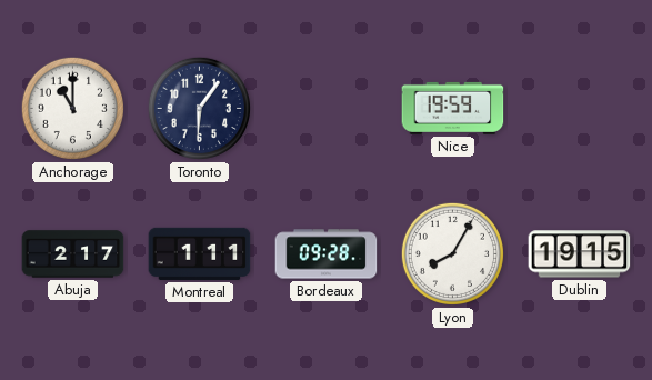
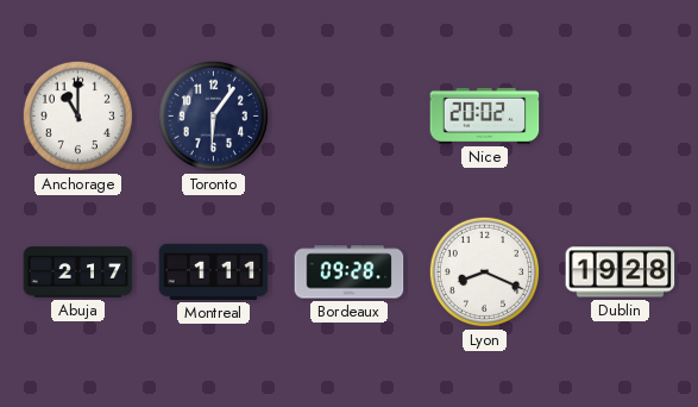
Nice: 19:59 -> 20:02
Lyon: 8:05 -> 8:19
Dublin: 19:15 -> 19:28
